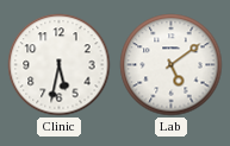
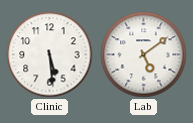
Clinic: 5:32 -> 5:29
